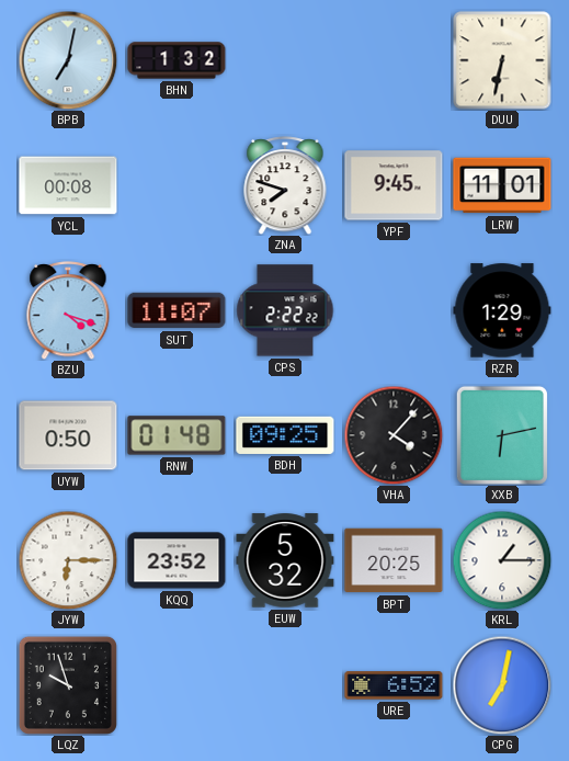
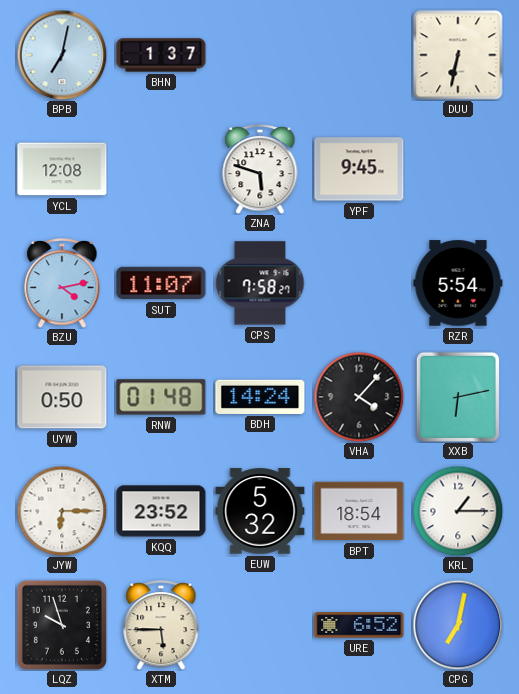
BHN: 1:32 -> 1:37
YCL: 00:08 -> 12:08
ZNA: 7:48 -> 5:48
LRW: 11:01 -> none
BZU: 4:18 -> 4:13
CPS: 2:22 -> 7:58
RZR: 1:29 -> 5:54
BDH: 09:25 -> 14:24
BPT: 20:25 -> 18:54
XTM: none -> 5:45
